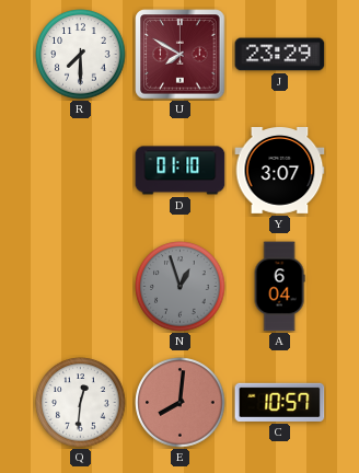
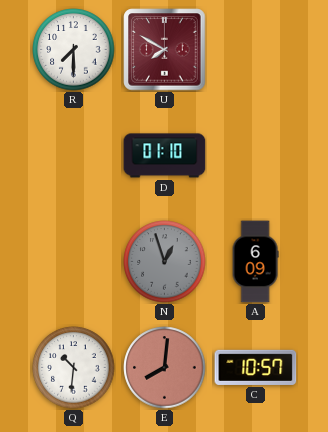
J: 23:29 -> none
Y: 3:07 -> none
A: 6:04 -> 6:09
Q: 12:31 -> 10:31
